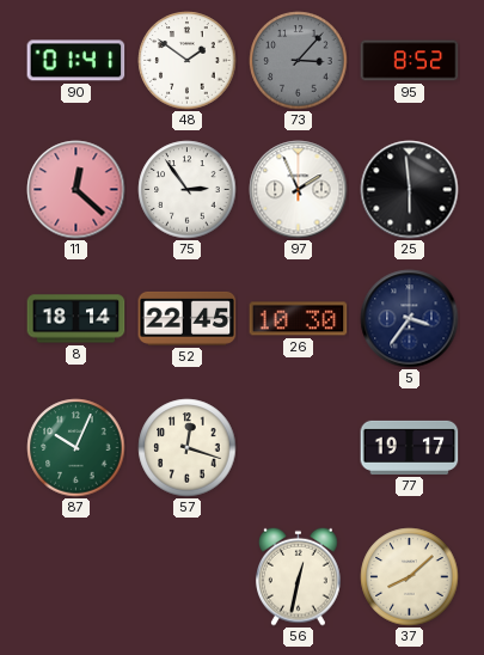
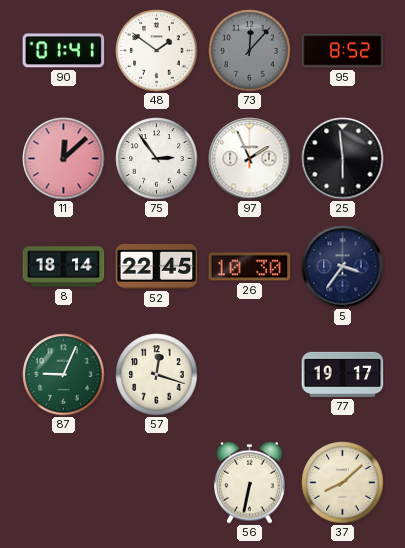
73: 3:07 -> 12:07
11: 12:22 -> 12:08
87: 10:04 -> 9:04
56: 12:32 -> 6:32
